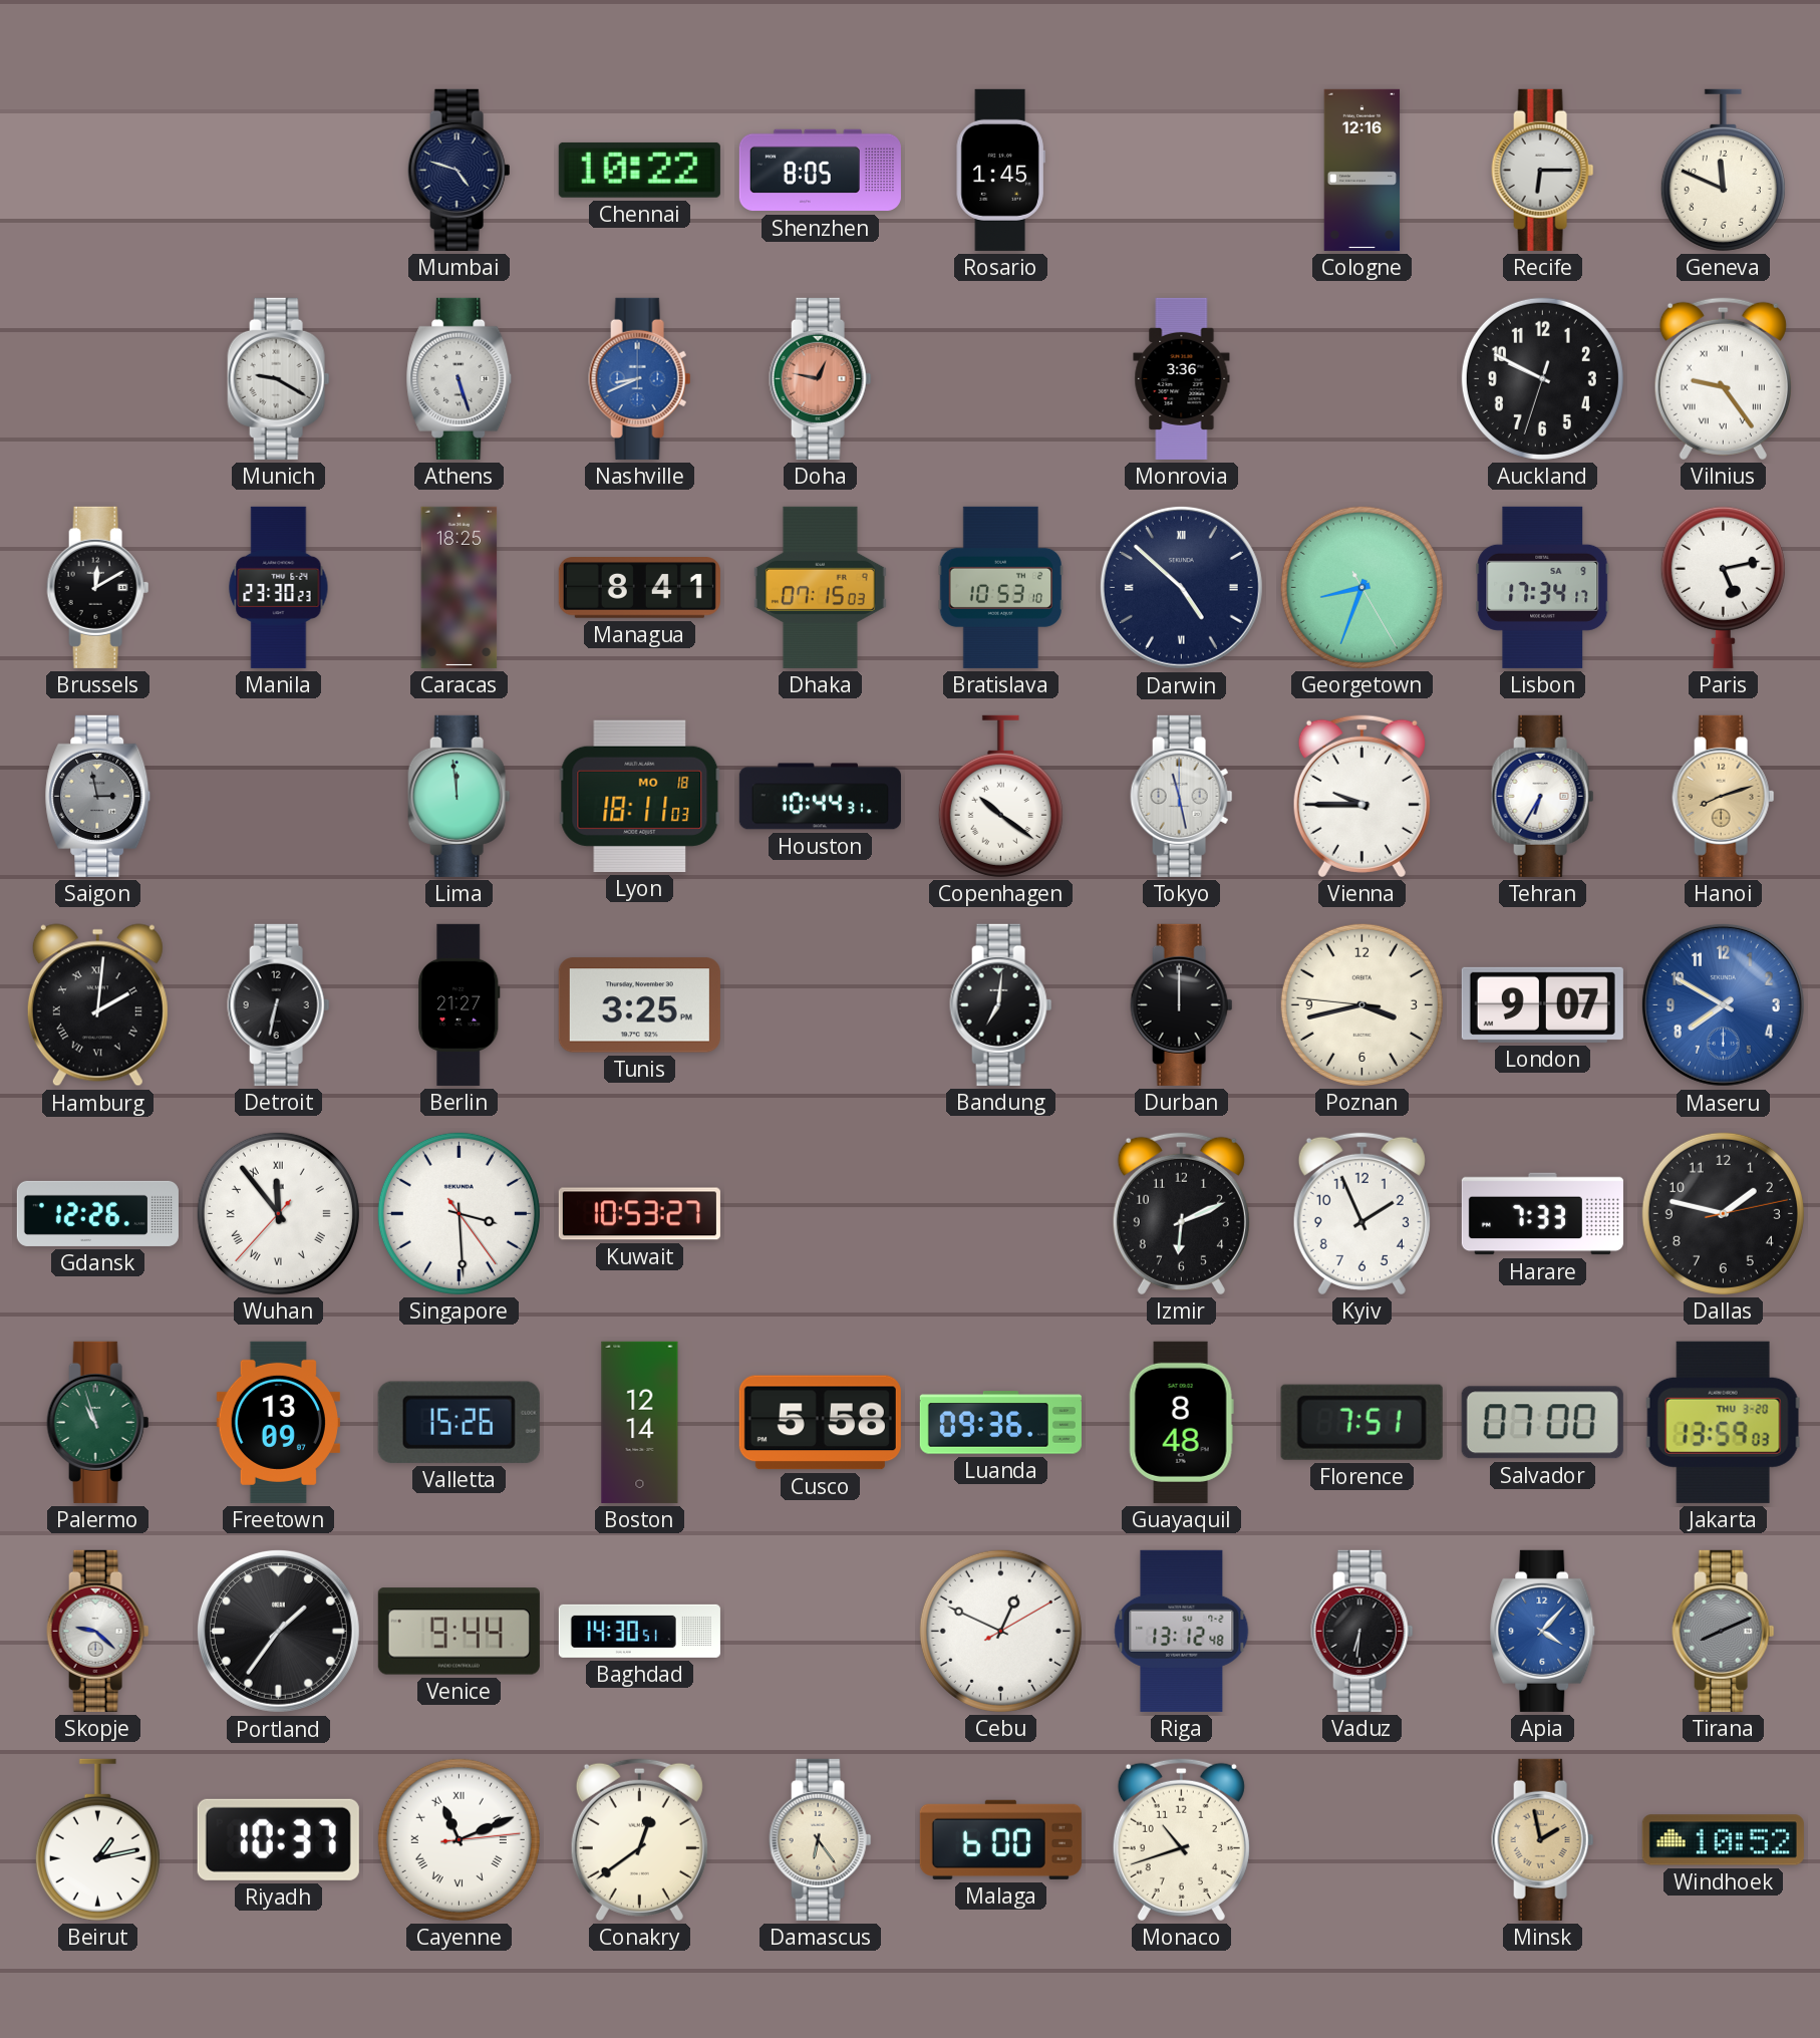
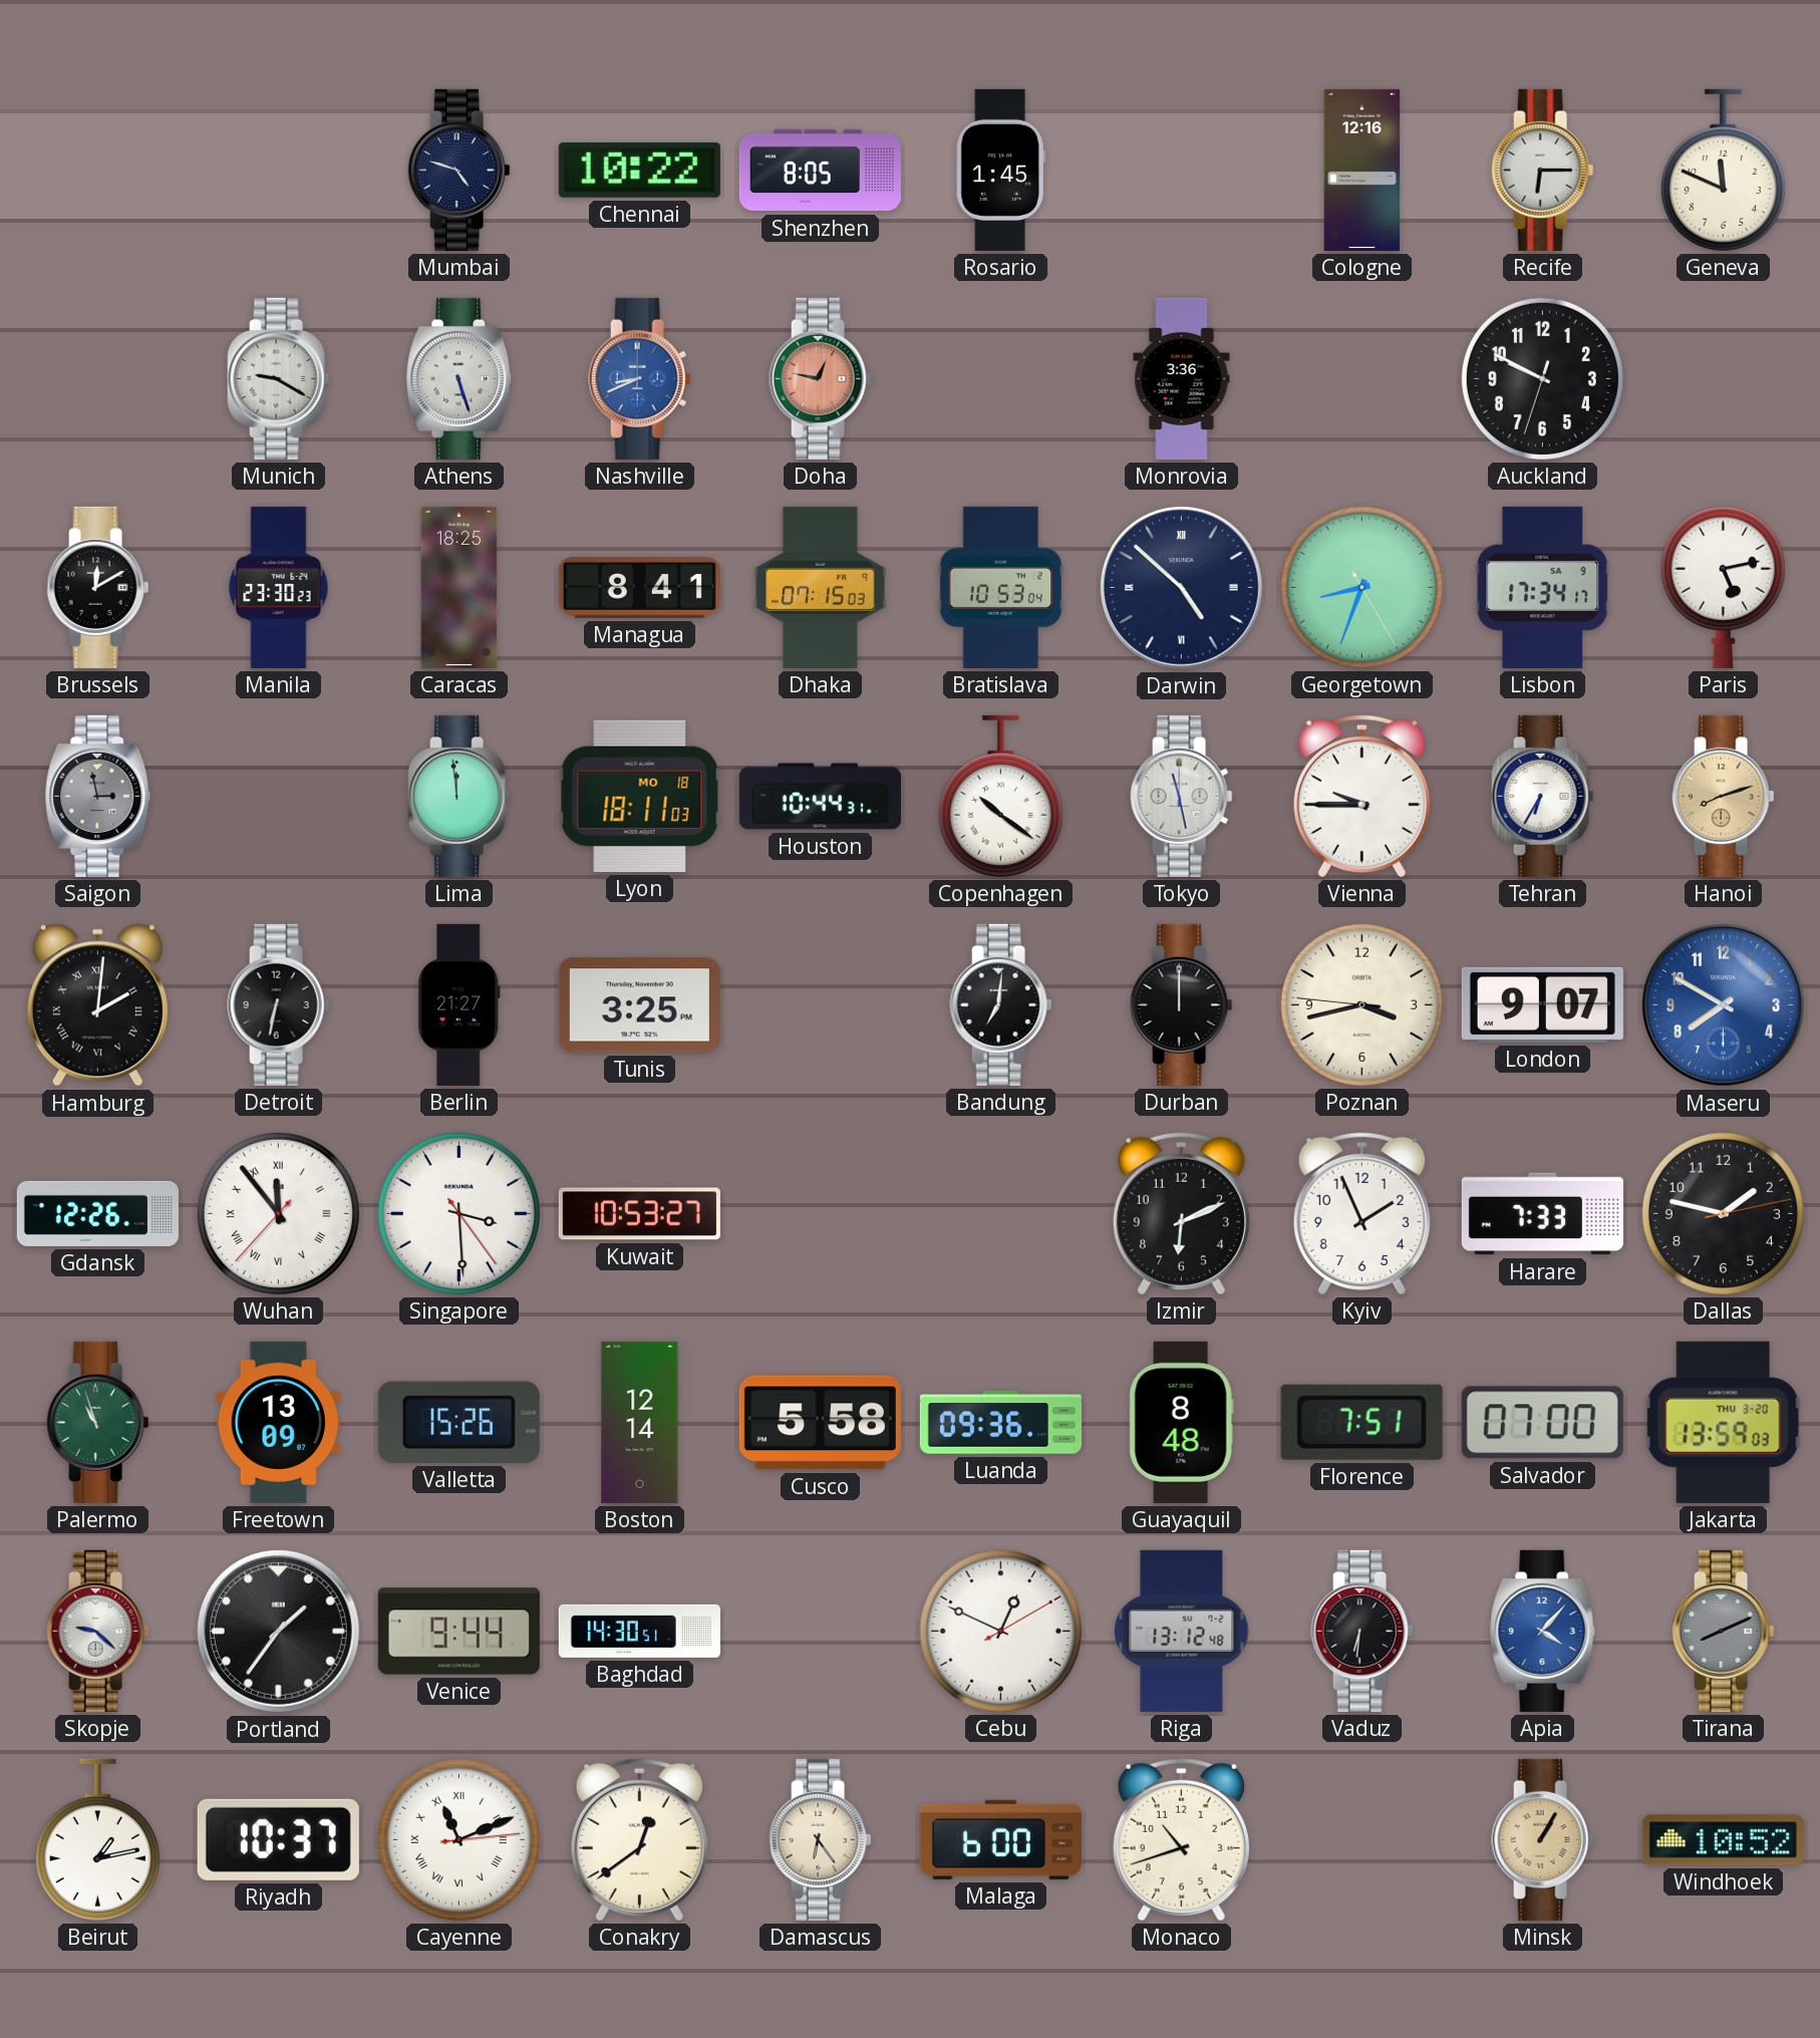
Vilnius: 9:24 -> none
Bratislava: 10:53:10 -> 10:53:04
Minsk: 1:58 -> 1:05
